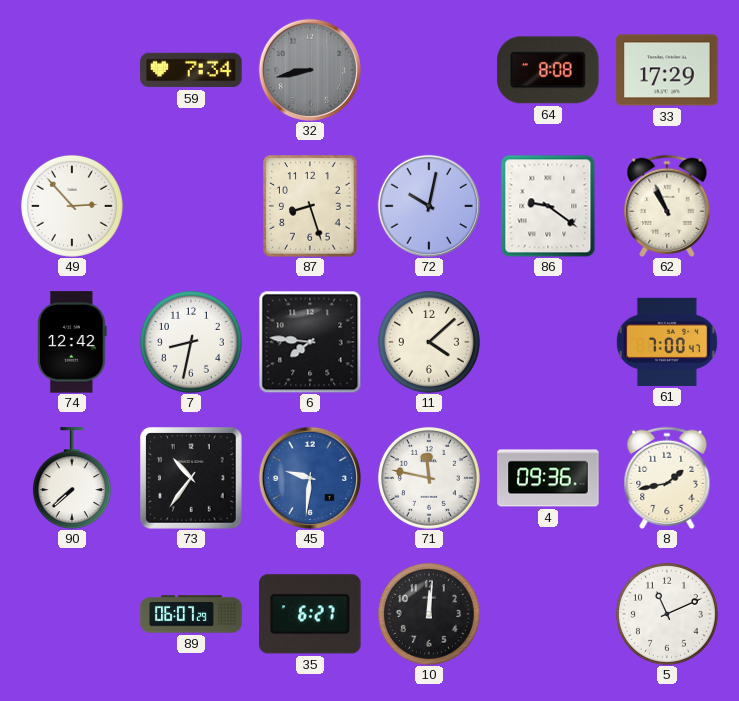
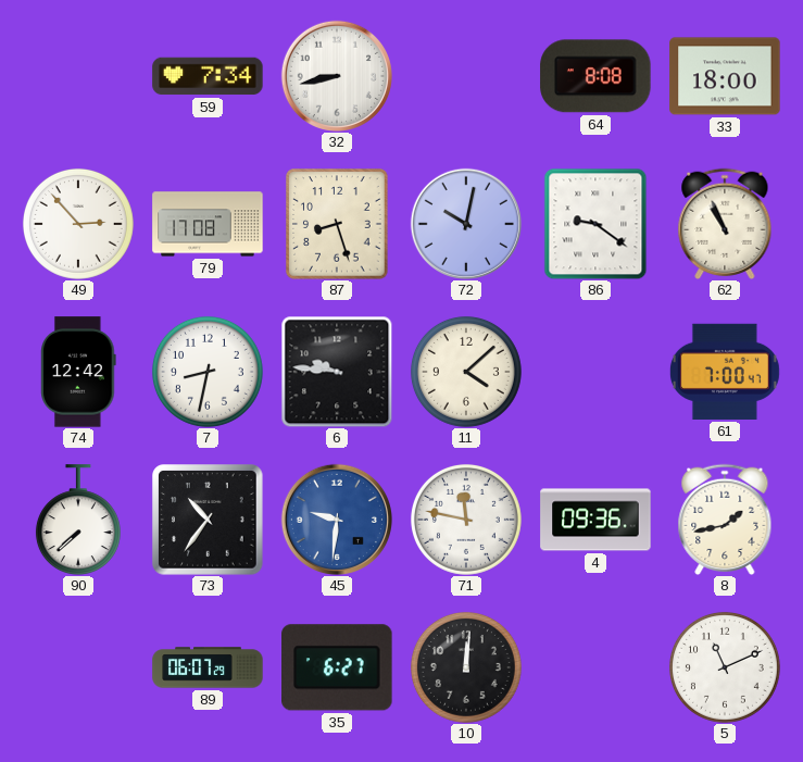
32 dial: grey -> white
33: 17:29 -> 18:00
79: none -> 17:08
6: 7:46 -> 9:46
